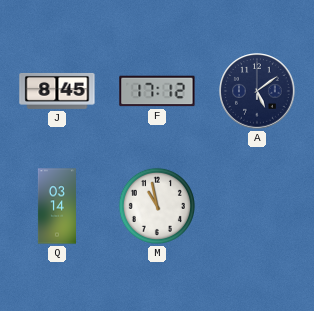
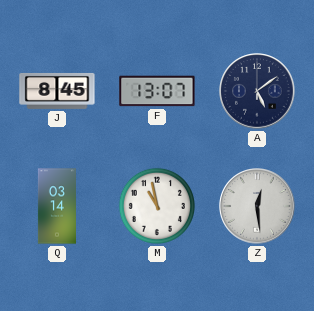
F: 17:12 -> 13:07
Z: none -> 12:29
